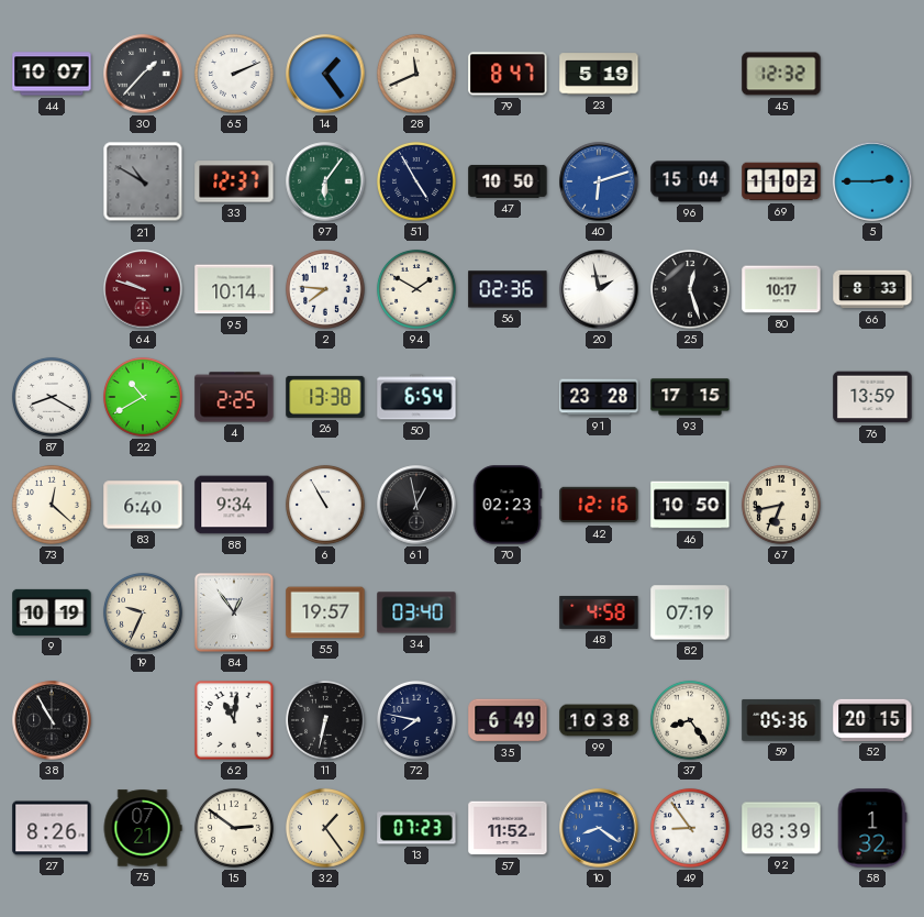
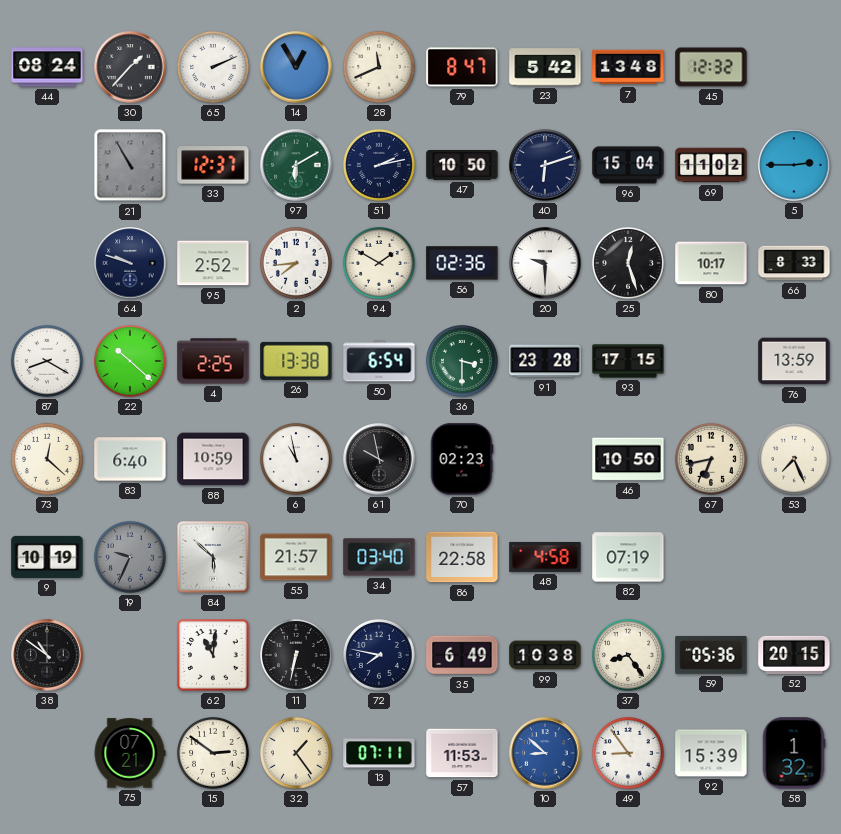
44: 10:07 -> 08:24
14: 1:24 -> 12:55
23: 5:19 -> 5:42
7: none -> 13:48
21: 10:50 -> 10:55
97: 6:06 -> 6:10
51: 4:55 -> 2:13
40 dial: blue -> navy
64 dial: burgundy -> navy
95: 10:14 -> 2:52
2: 7:46 -> 7:44
20: 1:58 -> 9:30
22: 10:40 -> 10:22
36: none -> 3:30
88: 9:34 -> 10:59
6: 10:55 -> 10:58
61: 12:58 -> 9:58
42: 12:16 -> none
53: none -> 7:26
19 dial: cream -> grey
84: 12:54 -> 5:52
55: 19:57 -> 21:57
86: none -> 22:58
38: 10:55 -> 10:51
27: 8:26 -> none
13: 07:23 -> 07:11
57: 11:52 -> 11:53
10: 8:21 -> 8:52
92: 03:39 -> 15:39
